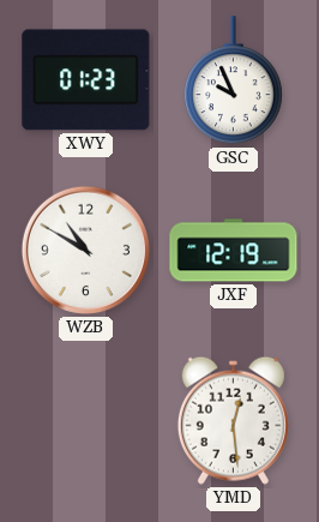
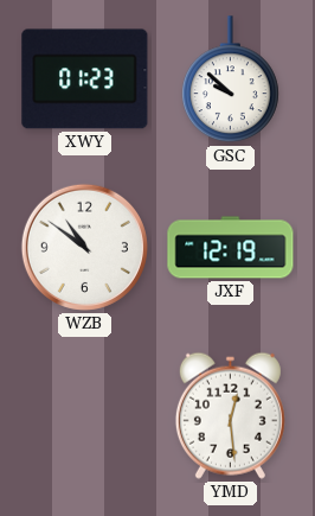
GSC: 9:56 -> 9:52
WZB: 10:50 -> 10:51
